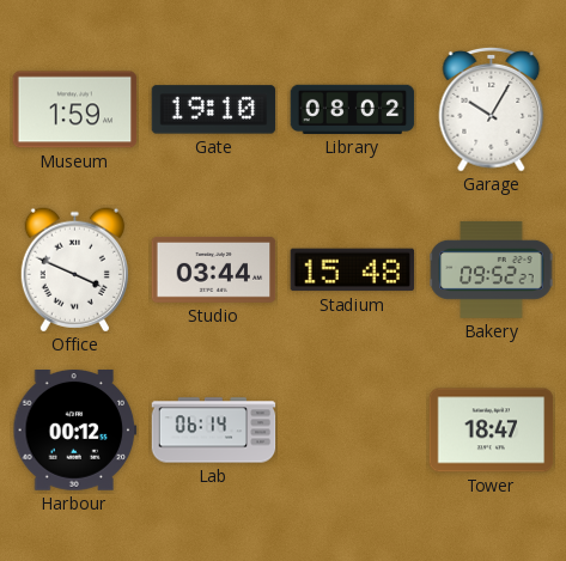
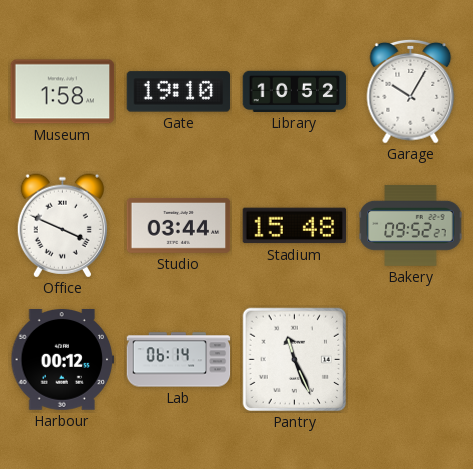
Museum: 1:59 -> 1:58
Library: 08:02 -> 10:52
Pantry: none -> 11:26
Tower: 18:47 -> none
